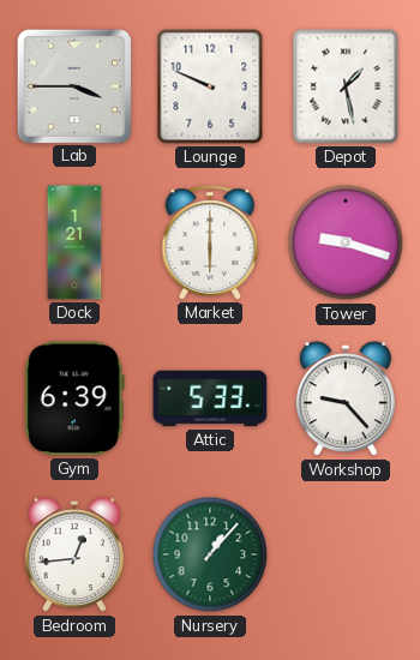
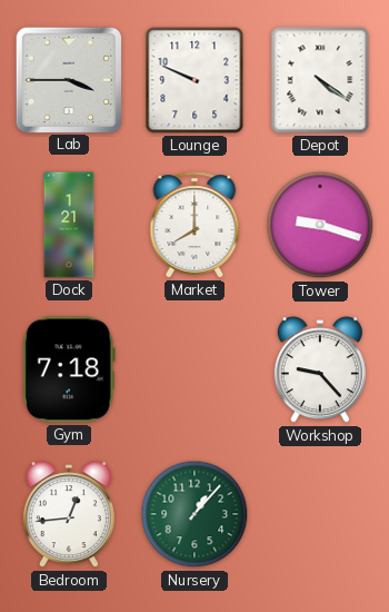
Depot: 1:28 -> 4:21
Market: 6:00 -> 8:00
Gym: 6:39 -> 7:18
Attic: 5:33 -> none
